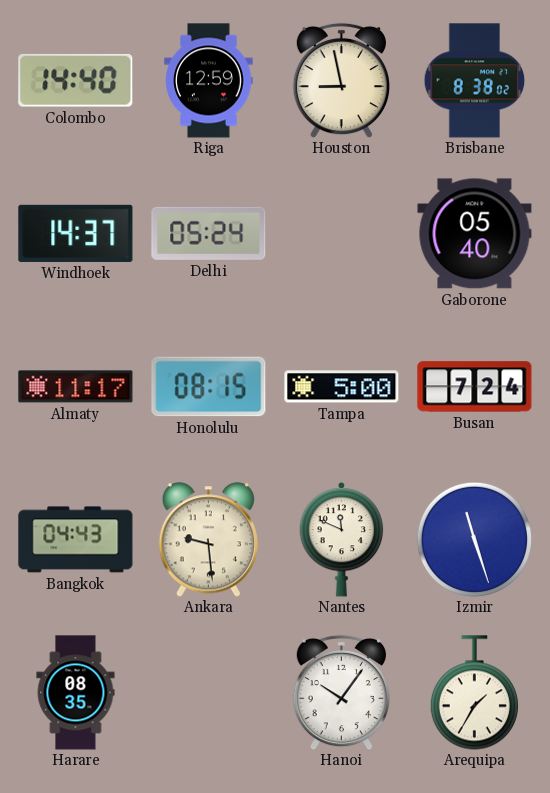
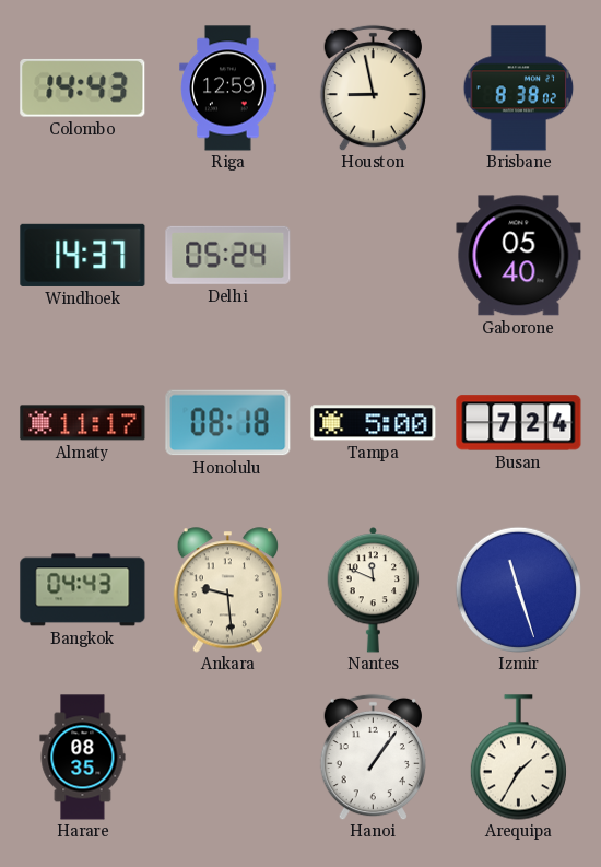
Colombo: 14:40 -> 14:43
Honolulu: 08:15 -> 08:18
Hanoi: 10:06 -> 1:06
